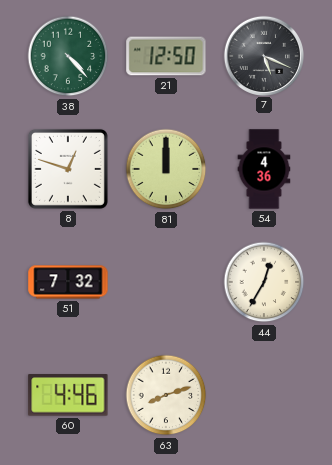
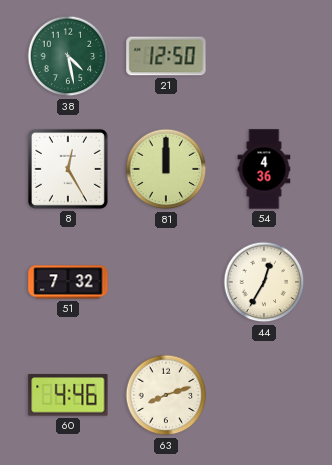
38: 4:23 -> 4:28
7: 5:19 -> none
8: 12:48 -> 12:25
